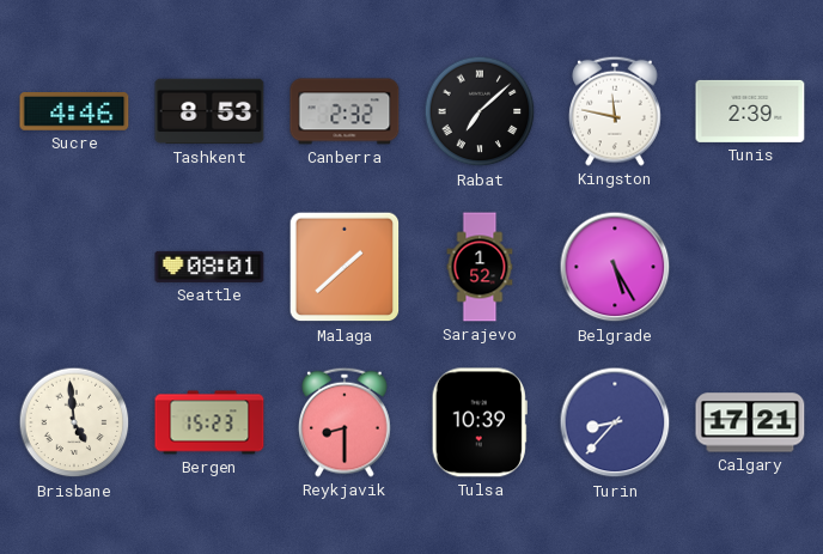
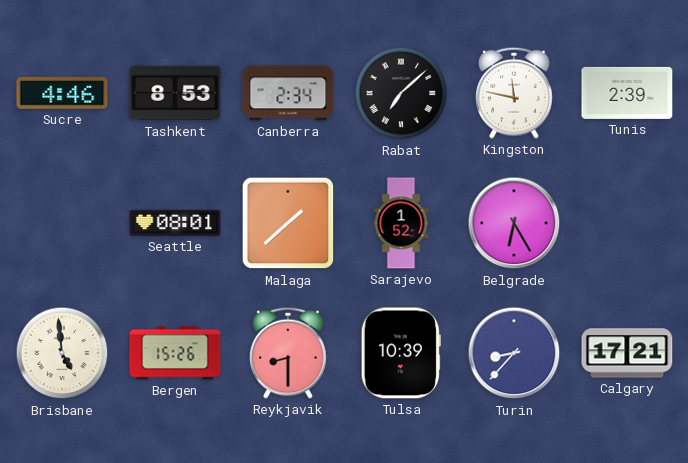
Canberra: 2:32 -> 2:34
Belgrade: 5:25 -> 6:25
Bergen: 15:23 -> 15:26
